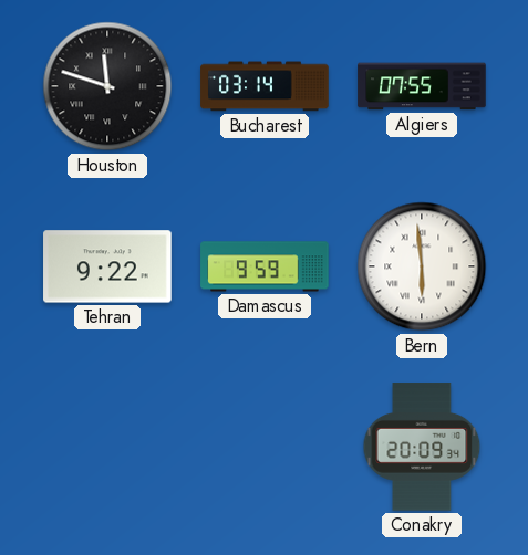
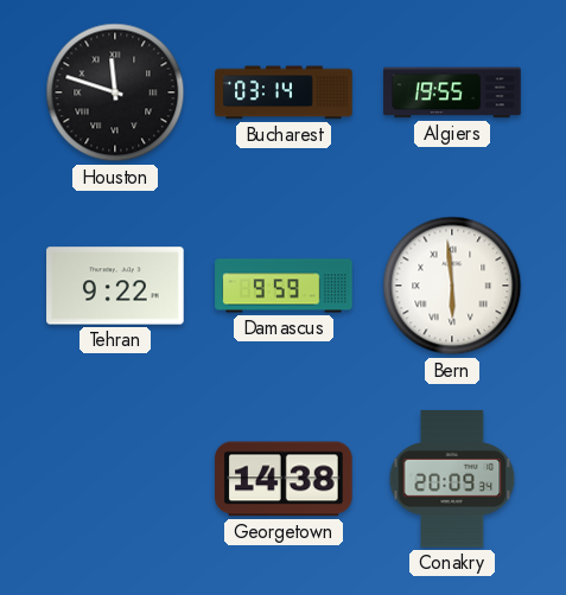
Algiers: 07:55 -> 19:55
Georgetown: none -> 14:38
